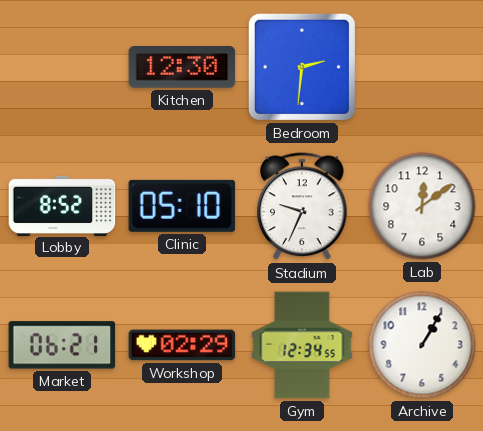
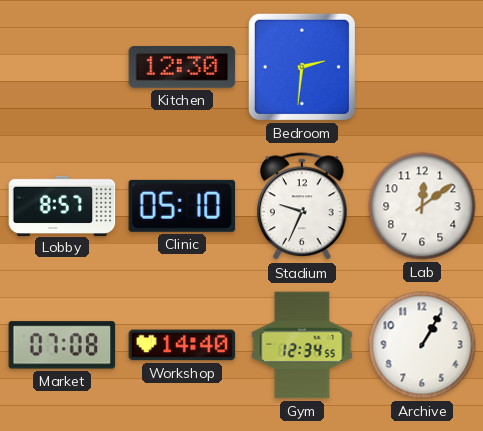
Lobby: 8:52 -> 8:57
Market: 06:21 -> 07:08
Workshop: 02:29 -> 14:40
